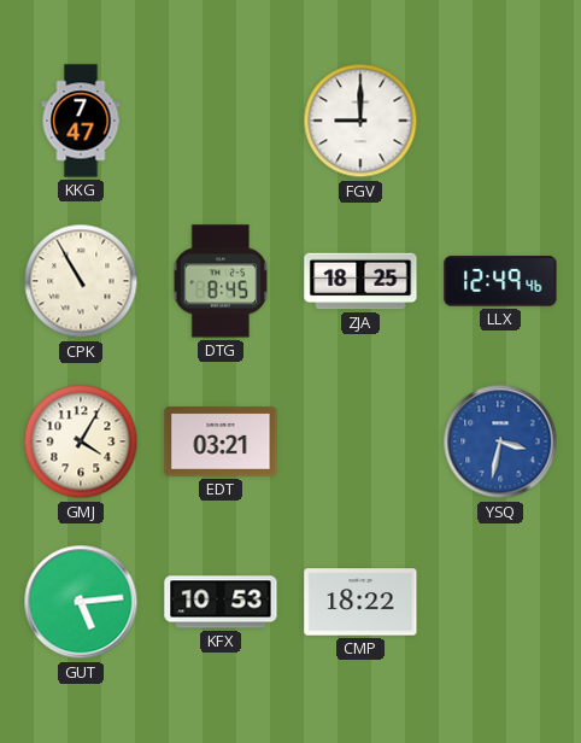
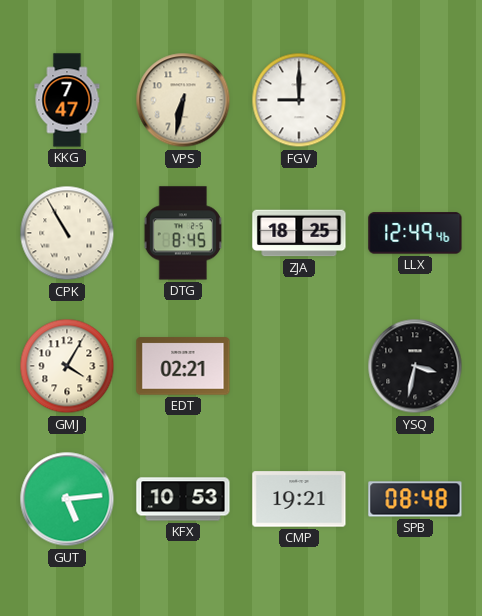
VPS: none -> 6:32
EDT: 03:21 -> 02:21
YSQ dial: blue -> black
CMP: 18:22 -> 19:21
SPB: none -> 08:48
